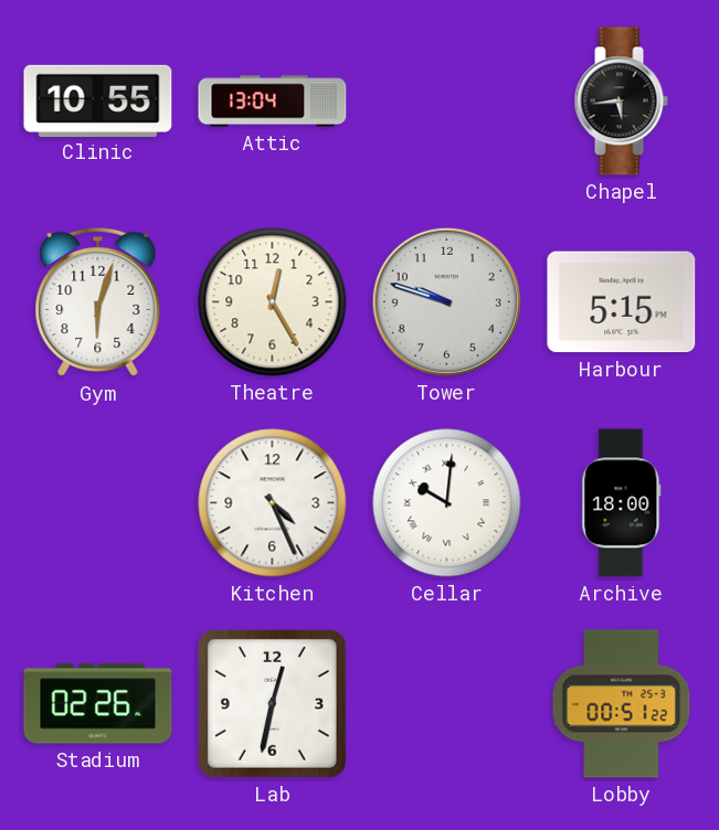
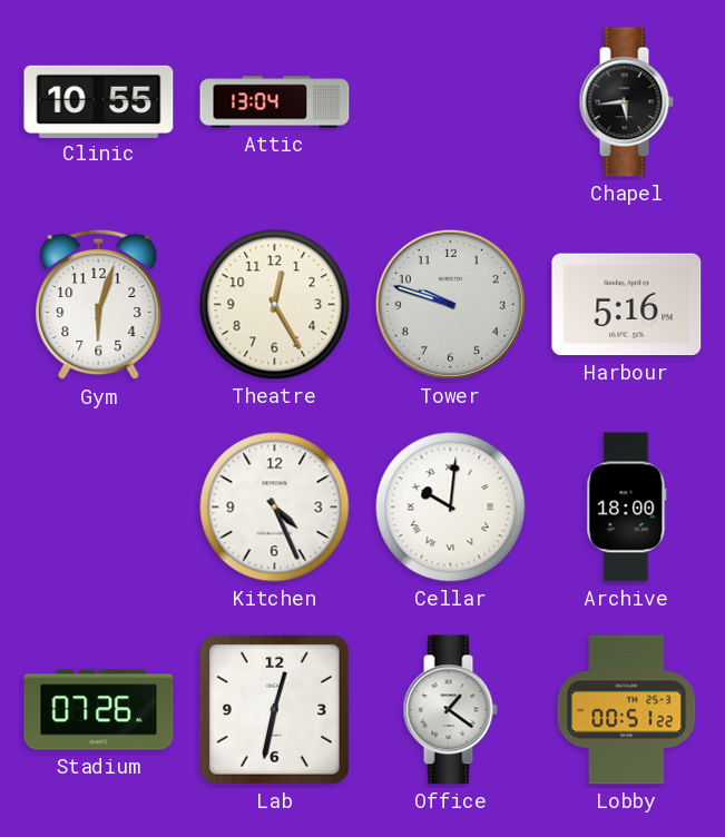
Harbour: 5:15 -> 5:16
Stadium: 02:26 -> 07:26
Office: none -> 1:21
